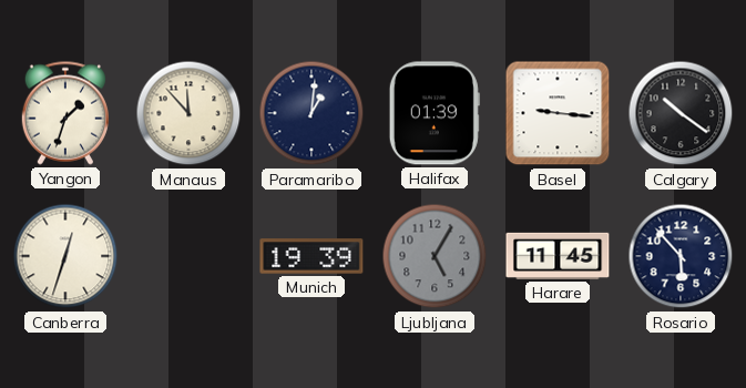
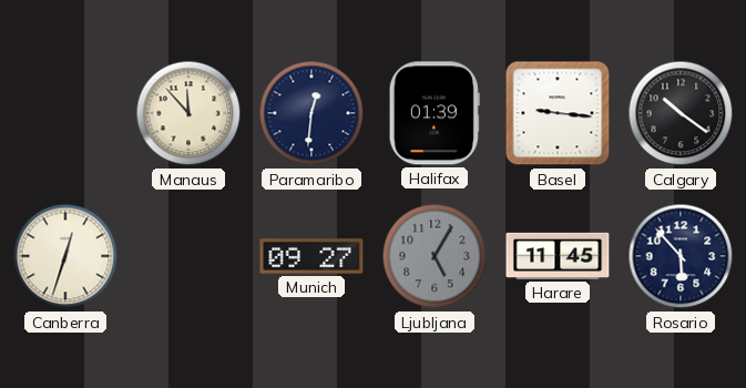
Yangon: 1:33 -> none
Paramaribo: 1:01 -> 12:31
Munich: 19:39 -> 09:27
